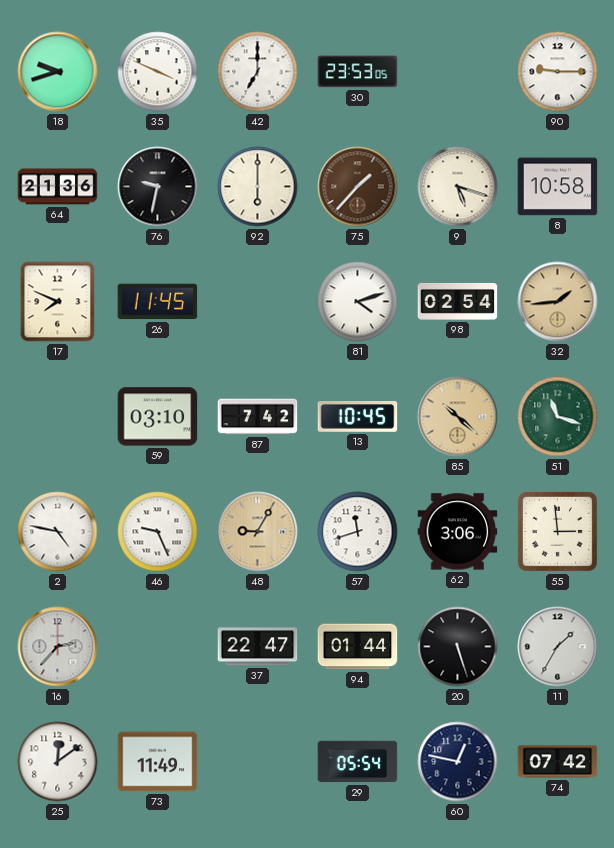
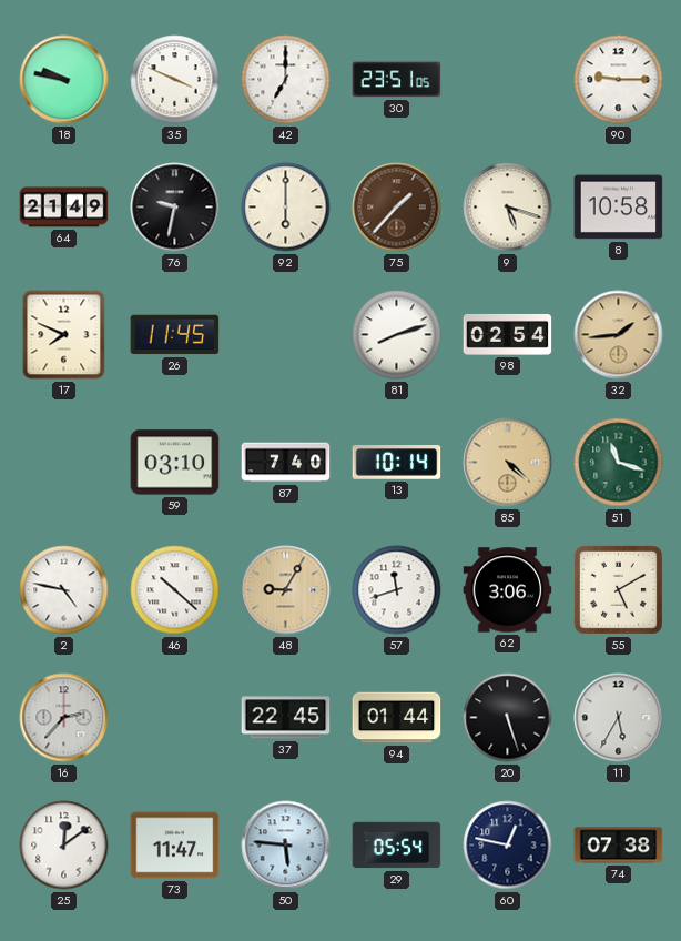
18: 9:42 -> 9:47
30: 23:53 -> 23:51
64: 21:36 -> 21:49
81: 4:12 -> 8:12
87: 7:42 -> 7:40
13: 10:45 -> 10:14
85: 10:22 -> 4:22
46: 9:26 -> 10:22
55: 2:59 -> 5:10
37: 22:47 -> 22:45
11: 1:35 -> 5:35
73: 11:49 -> 11:47
50: none -> 5:46
74: 07:42 -> 07:38
